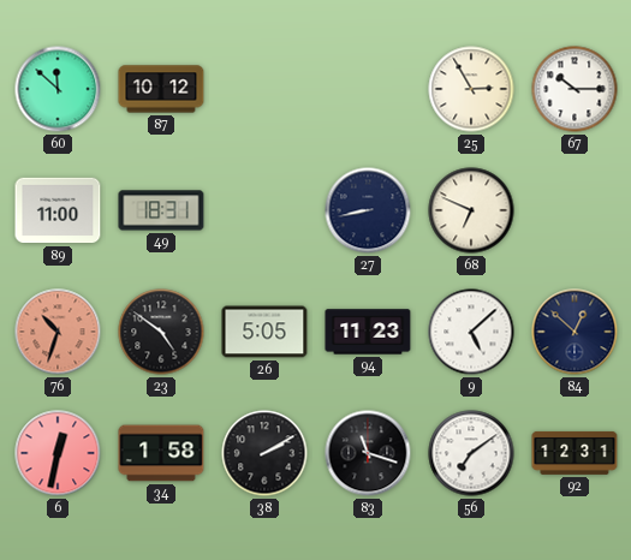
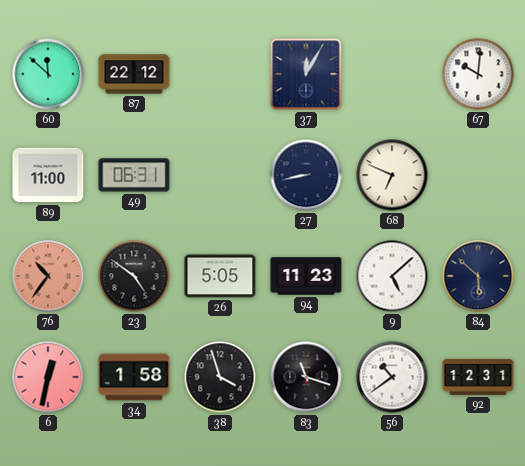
87: 10:12 -> 22:12
37: none -> 12:05
25: 2:55 -> none
67: 10:15 -> 10:01
49: 18:31 -> 06:31
76: 10:33 -> 10:36
84: 12:52 -> 5:52
38: 2:10 -> 3:57
56: 7:09 -> 10:39
